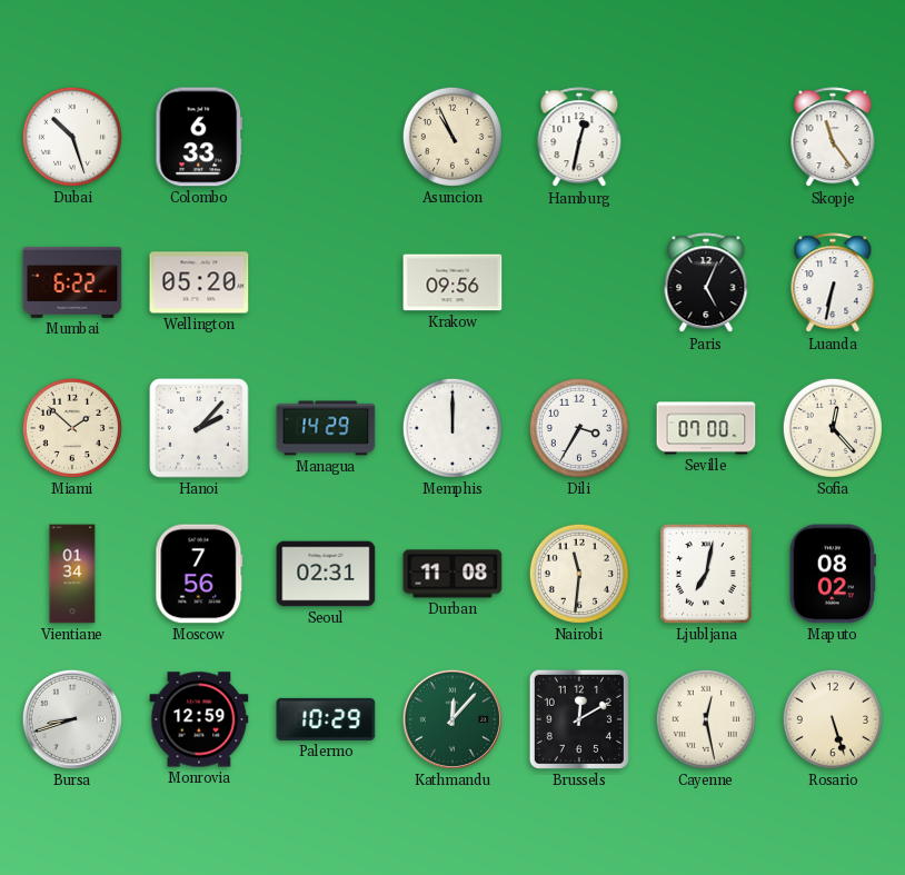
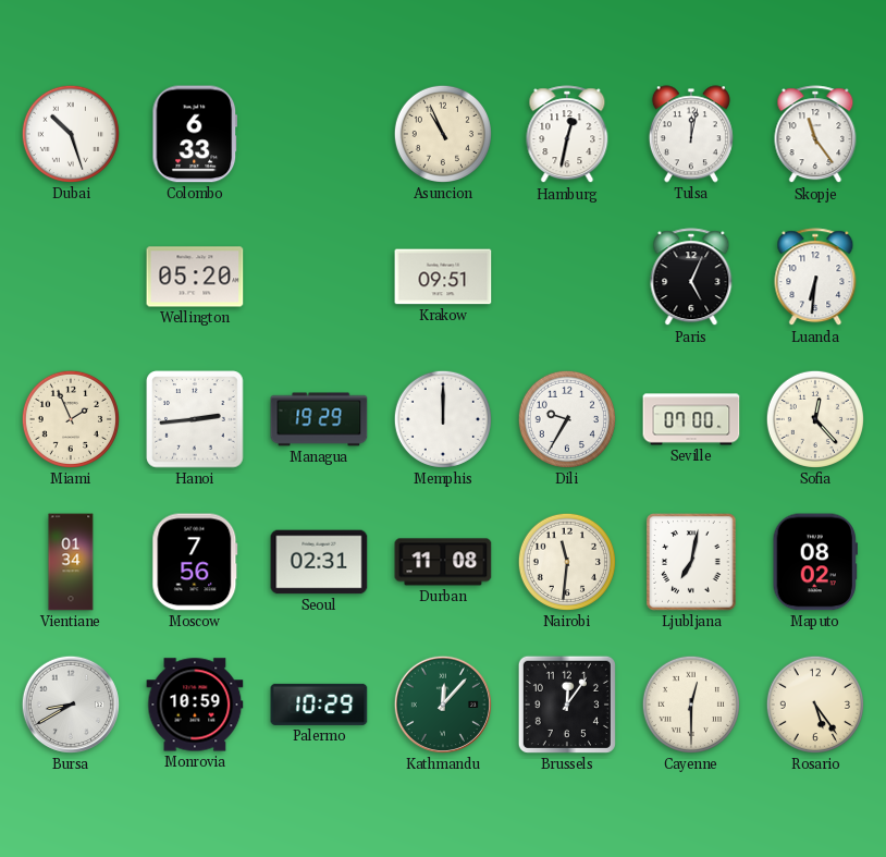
Tulsa: none -> 12:02
Mumbai: 6:22 -> none
Krakow: 09:56 -> 09:51
Luanda: 6:32 -> 6:31
Miami: 1:52 -> 1:56
Hanoi: 2:07 -> 2:44
Managua: 14:29 -> 19:29
Dili: 3:35 -> 9:35
Bursa: 8:42 -> 8:40
Monrovia: 12:59 -> 10:59
Brussels: 12:10 -> 12:06
Cayenne: 12:28 -> 12:30
Rosario: 5:27 -> 5:24
